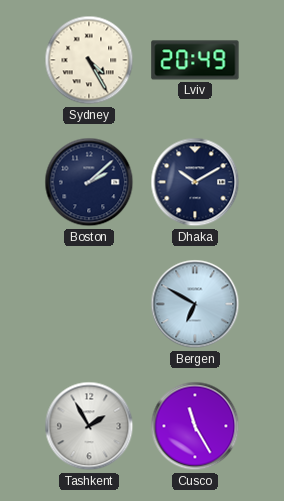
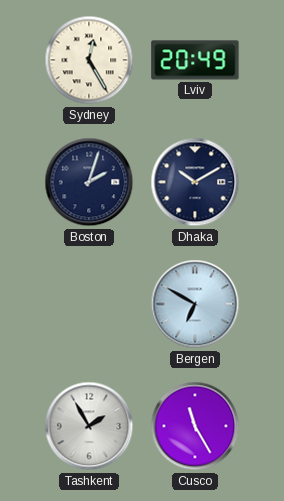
Sydney: 4:25 -> 12:25
Boston: 2:08 -> 2:03
